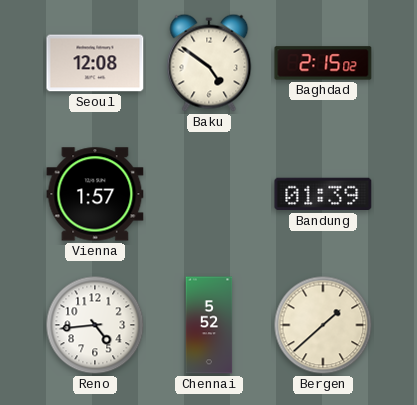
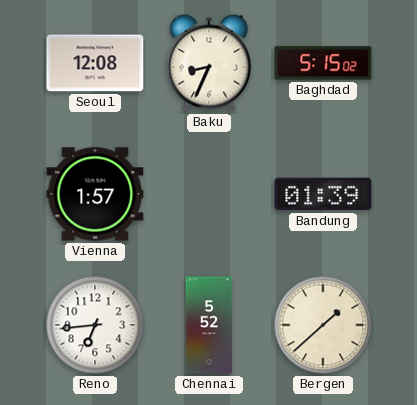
Baku: 4:51 -> 8:34
Baghdad: 2:15 -> 5:15
Reno: 4:44 -> 6:44
